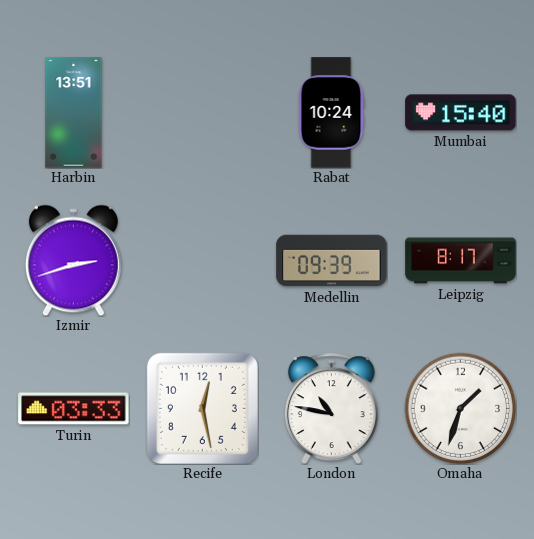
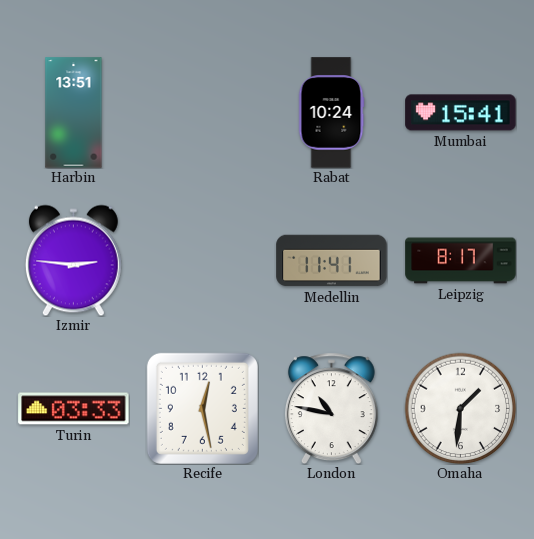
Mumbai: 15:40 -> 15:41
Izmir: 2:42 -> 2:46
Medellin: 09:39 -> 11:41
Omaha: 1:33 -> 1:31
